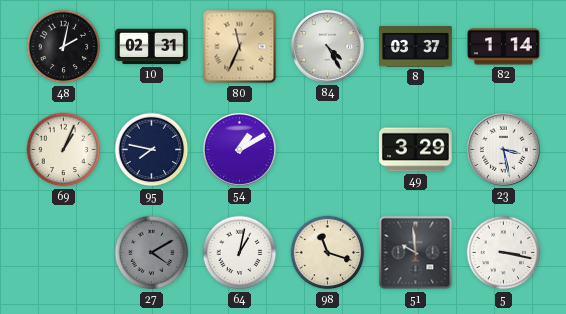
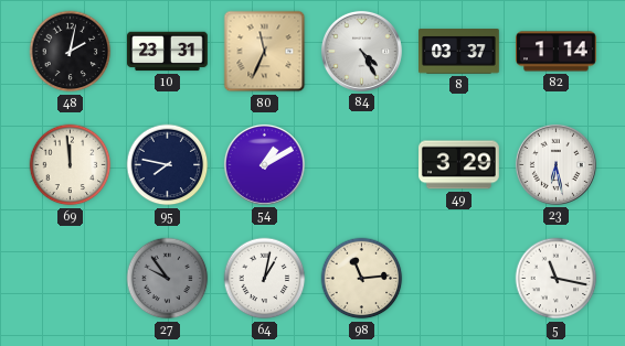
10: 02:31 -> 23:31
69: 1:04 -> 11:59
23: 3:28 -> 6:28
27: 4:10 -> 9:54
98: 11:18 -> 11:14
51: 9:59 -> none
5: 3:17 -> 11:17
